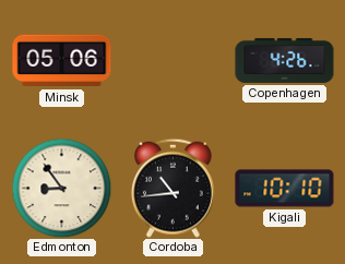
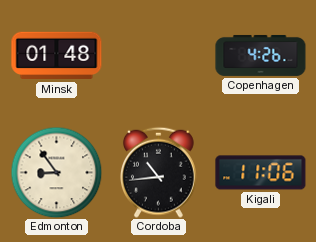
Minsk: 05:06 -> 01:48
Kigali: 10:10 -> 11:06
